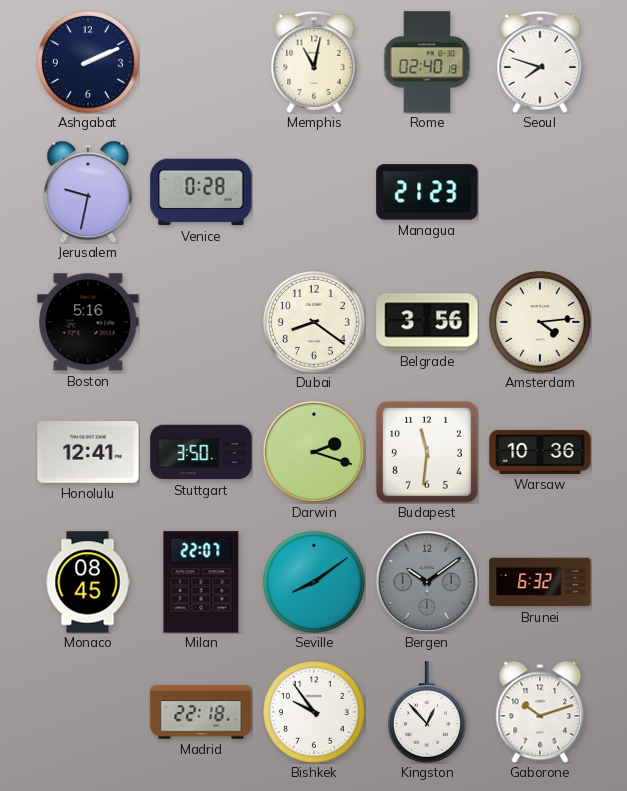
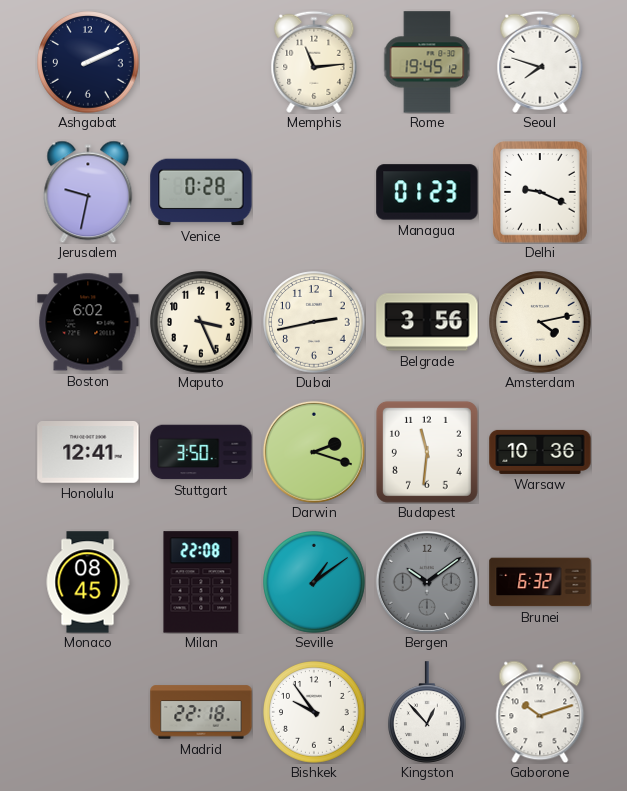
Memphis: 11:02 -> 11:14
Rome: 02:40 -> 19:45
Managua: 21:23 -> 01:23
Delhi: none -> 9:19
Boston: 5:16 -> 6:02
Maputo: none -> 3:26
Dubai: 8:21 -> 2:43
Amsterdam: 4:14 -> 4:13
Milan: 22:07 -> 22:08
Seville: 8:09 -> 1:09
